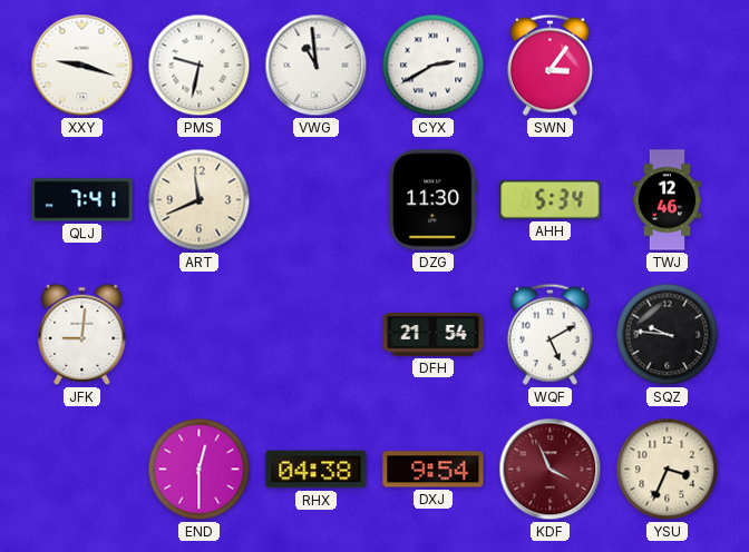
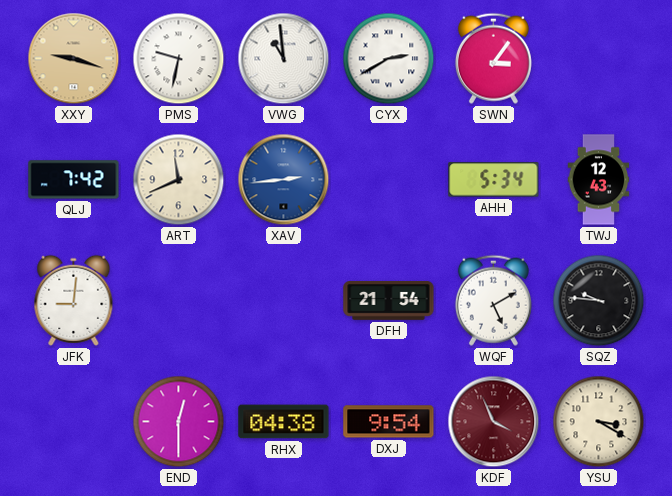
XXY dial: white -> champagne
QLJ: 7:41 -> 7:42
XAV: none -> 2:44
DZG: 11:30 -> none
TWJ: 12:46 -> 12:43
YSU: 3:34 -> 3:20
